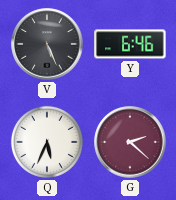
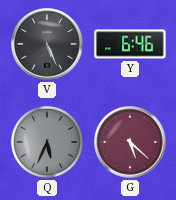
Q dial: white -> grey
G: 2:22 -> 5:22
